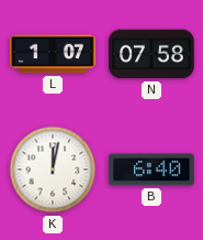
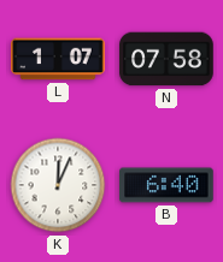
K: 12:02 -> 12:04
